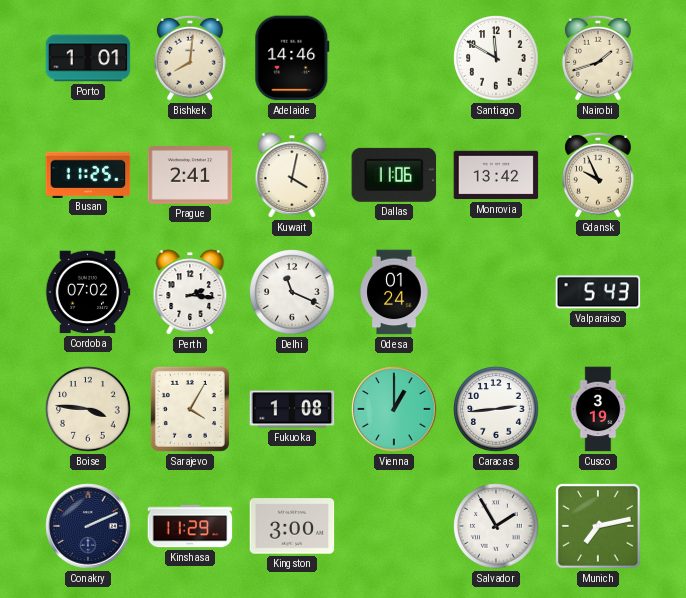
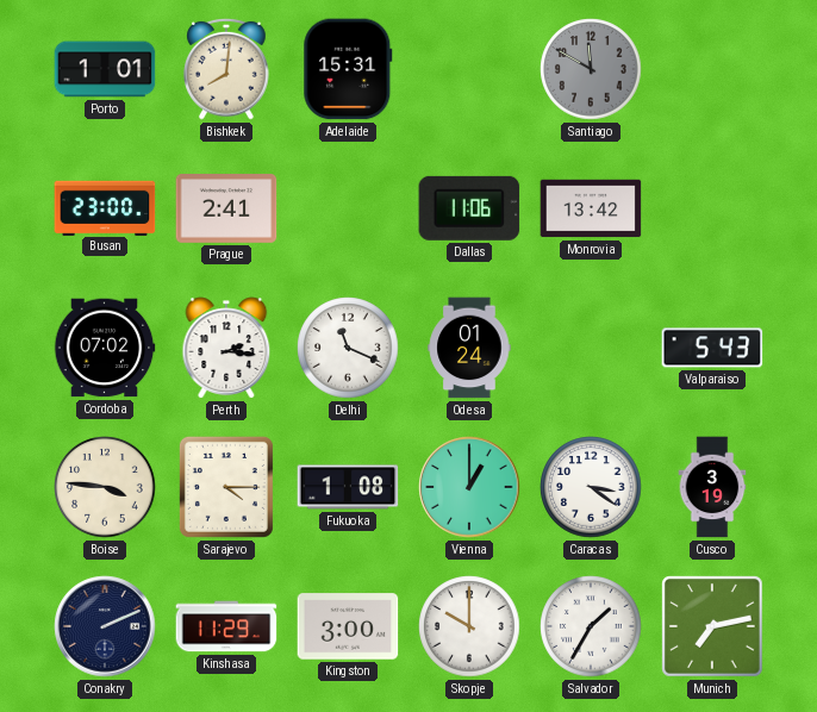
Adelaide: 14:46 -> 15:31
Santiago dial: white -> grey
Nairobi: 1:42 -> none
Busan: 11:25 -> 23:00
Kuwait: 4:02 -> none
Gdansk: 9:56 -> none
Sarajevo: 4:05 -> 4:15
Caracas: 2:44 -> 3:21
Skopje: none -> 10:00
Salvador: 1:55 -> 1:35
